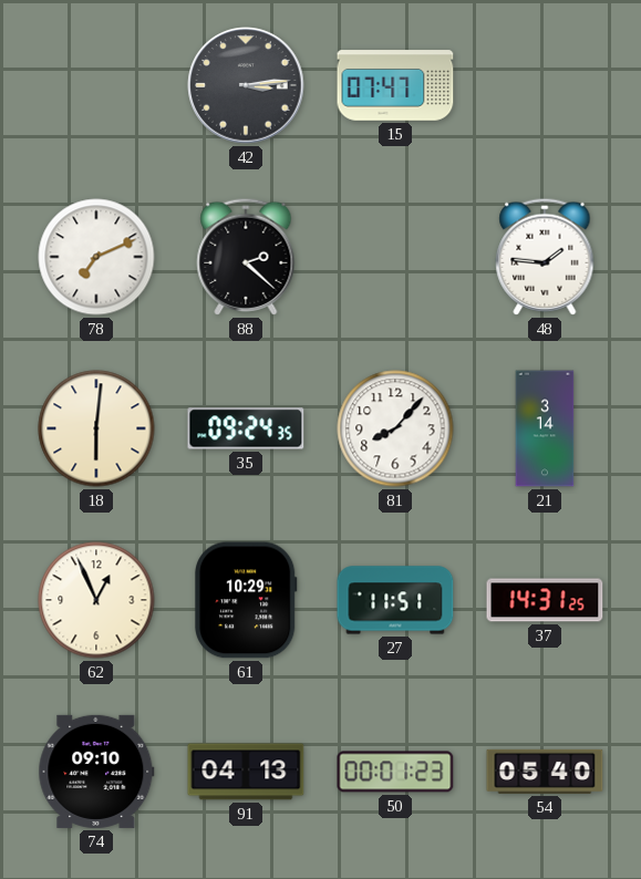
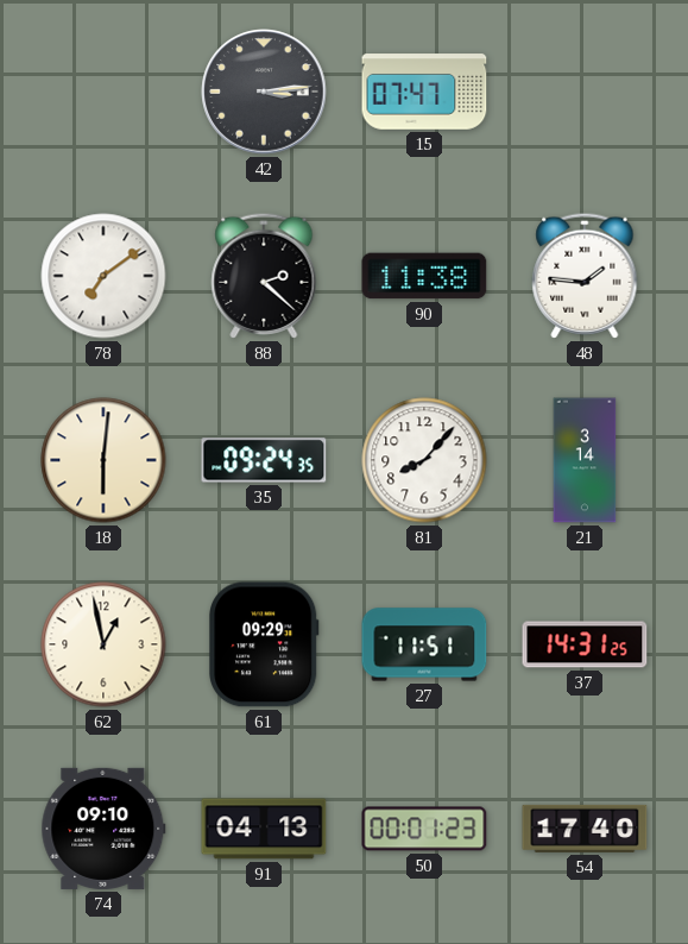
78: 7:11 -> 7:09
90: none -> 11:38
62: 12:56 -> 12:58
61: 10:29 -> 09:29
54: 05:40 -> 17:40
